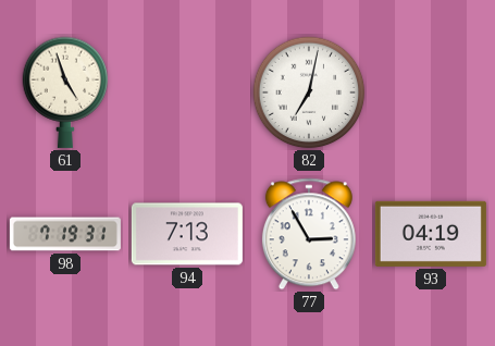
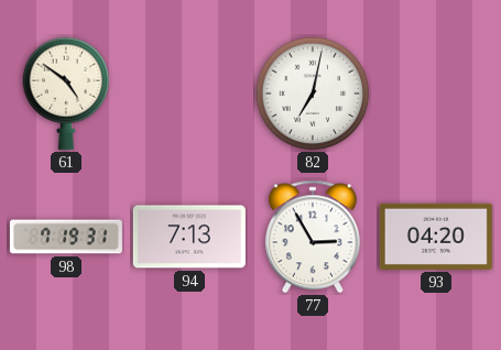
61: 4:57 -> 4:51
93: 04:19 -> 04:20
